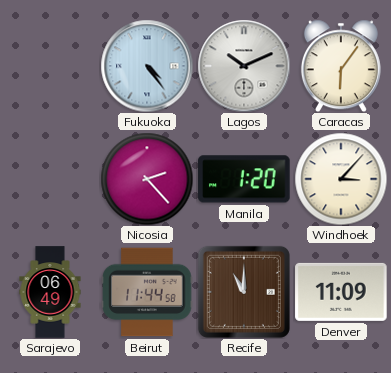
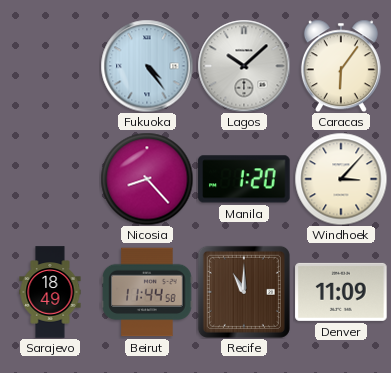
Lagos: 10:11 -> 10:08
Nicosia: 2:23 -> 8:23
Sarajevo: 06:49 -> 18:49
